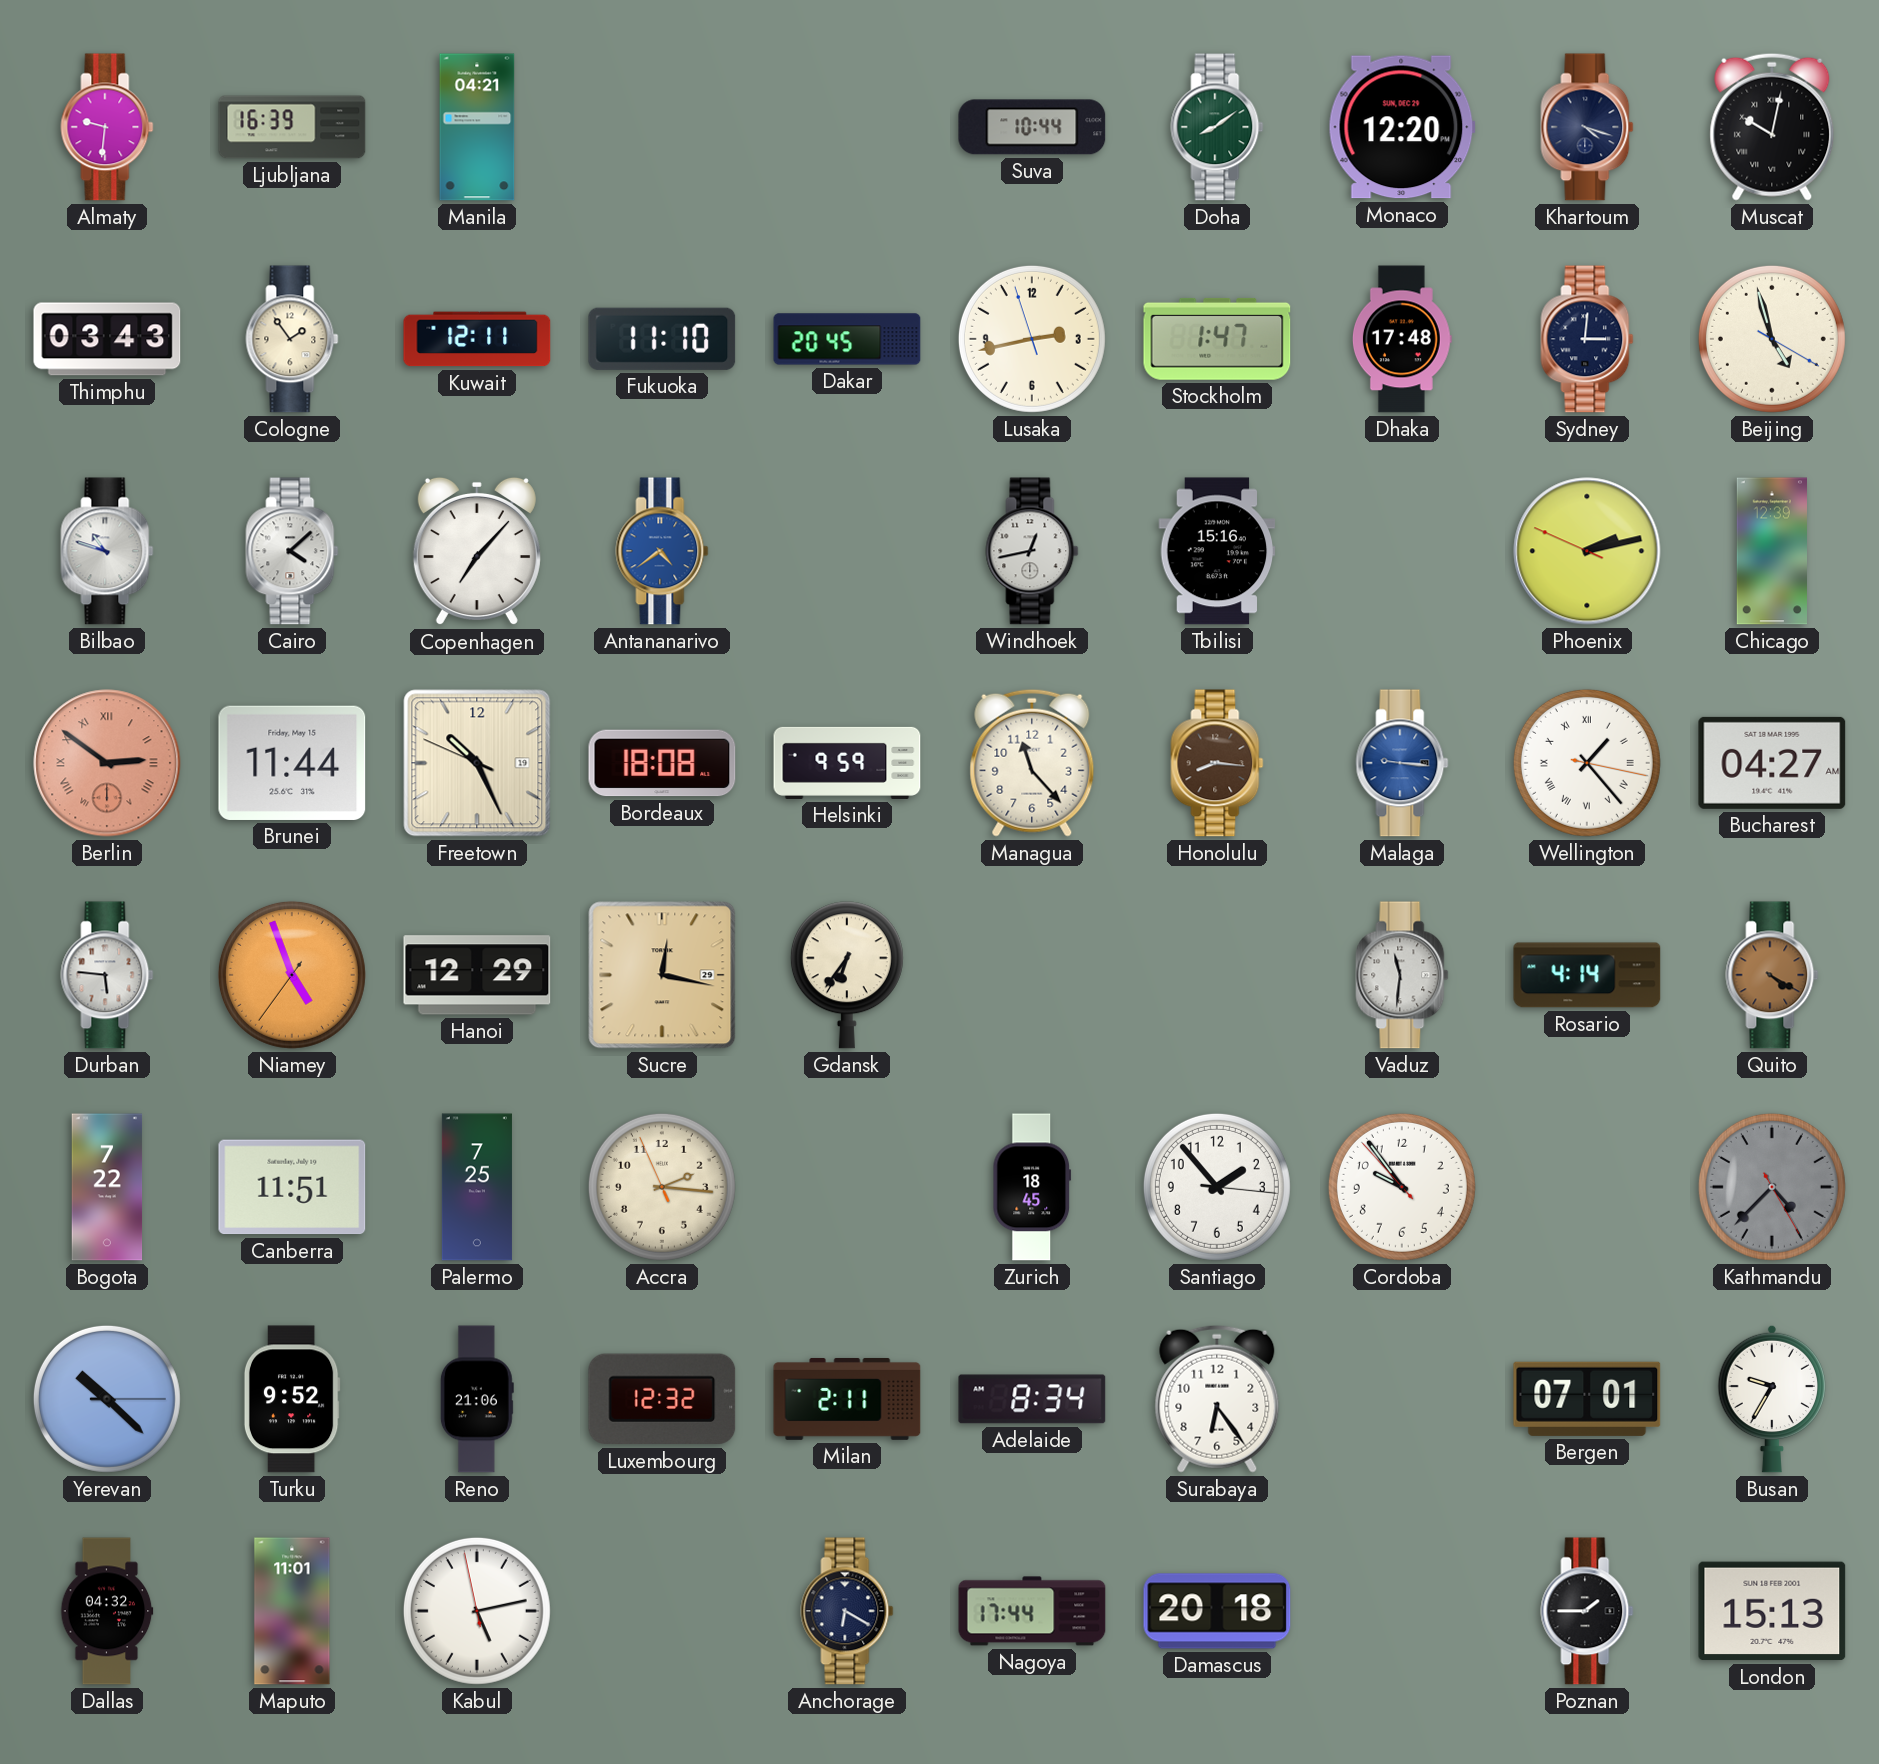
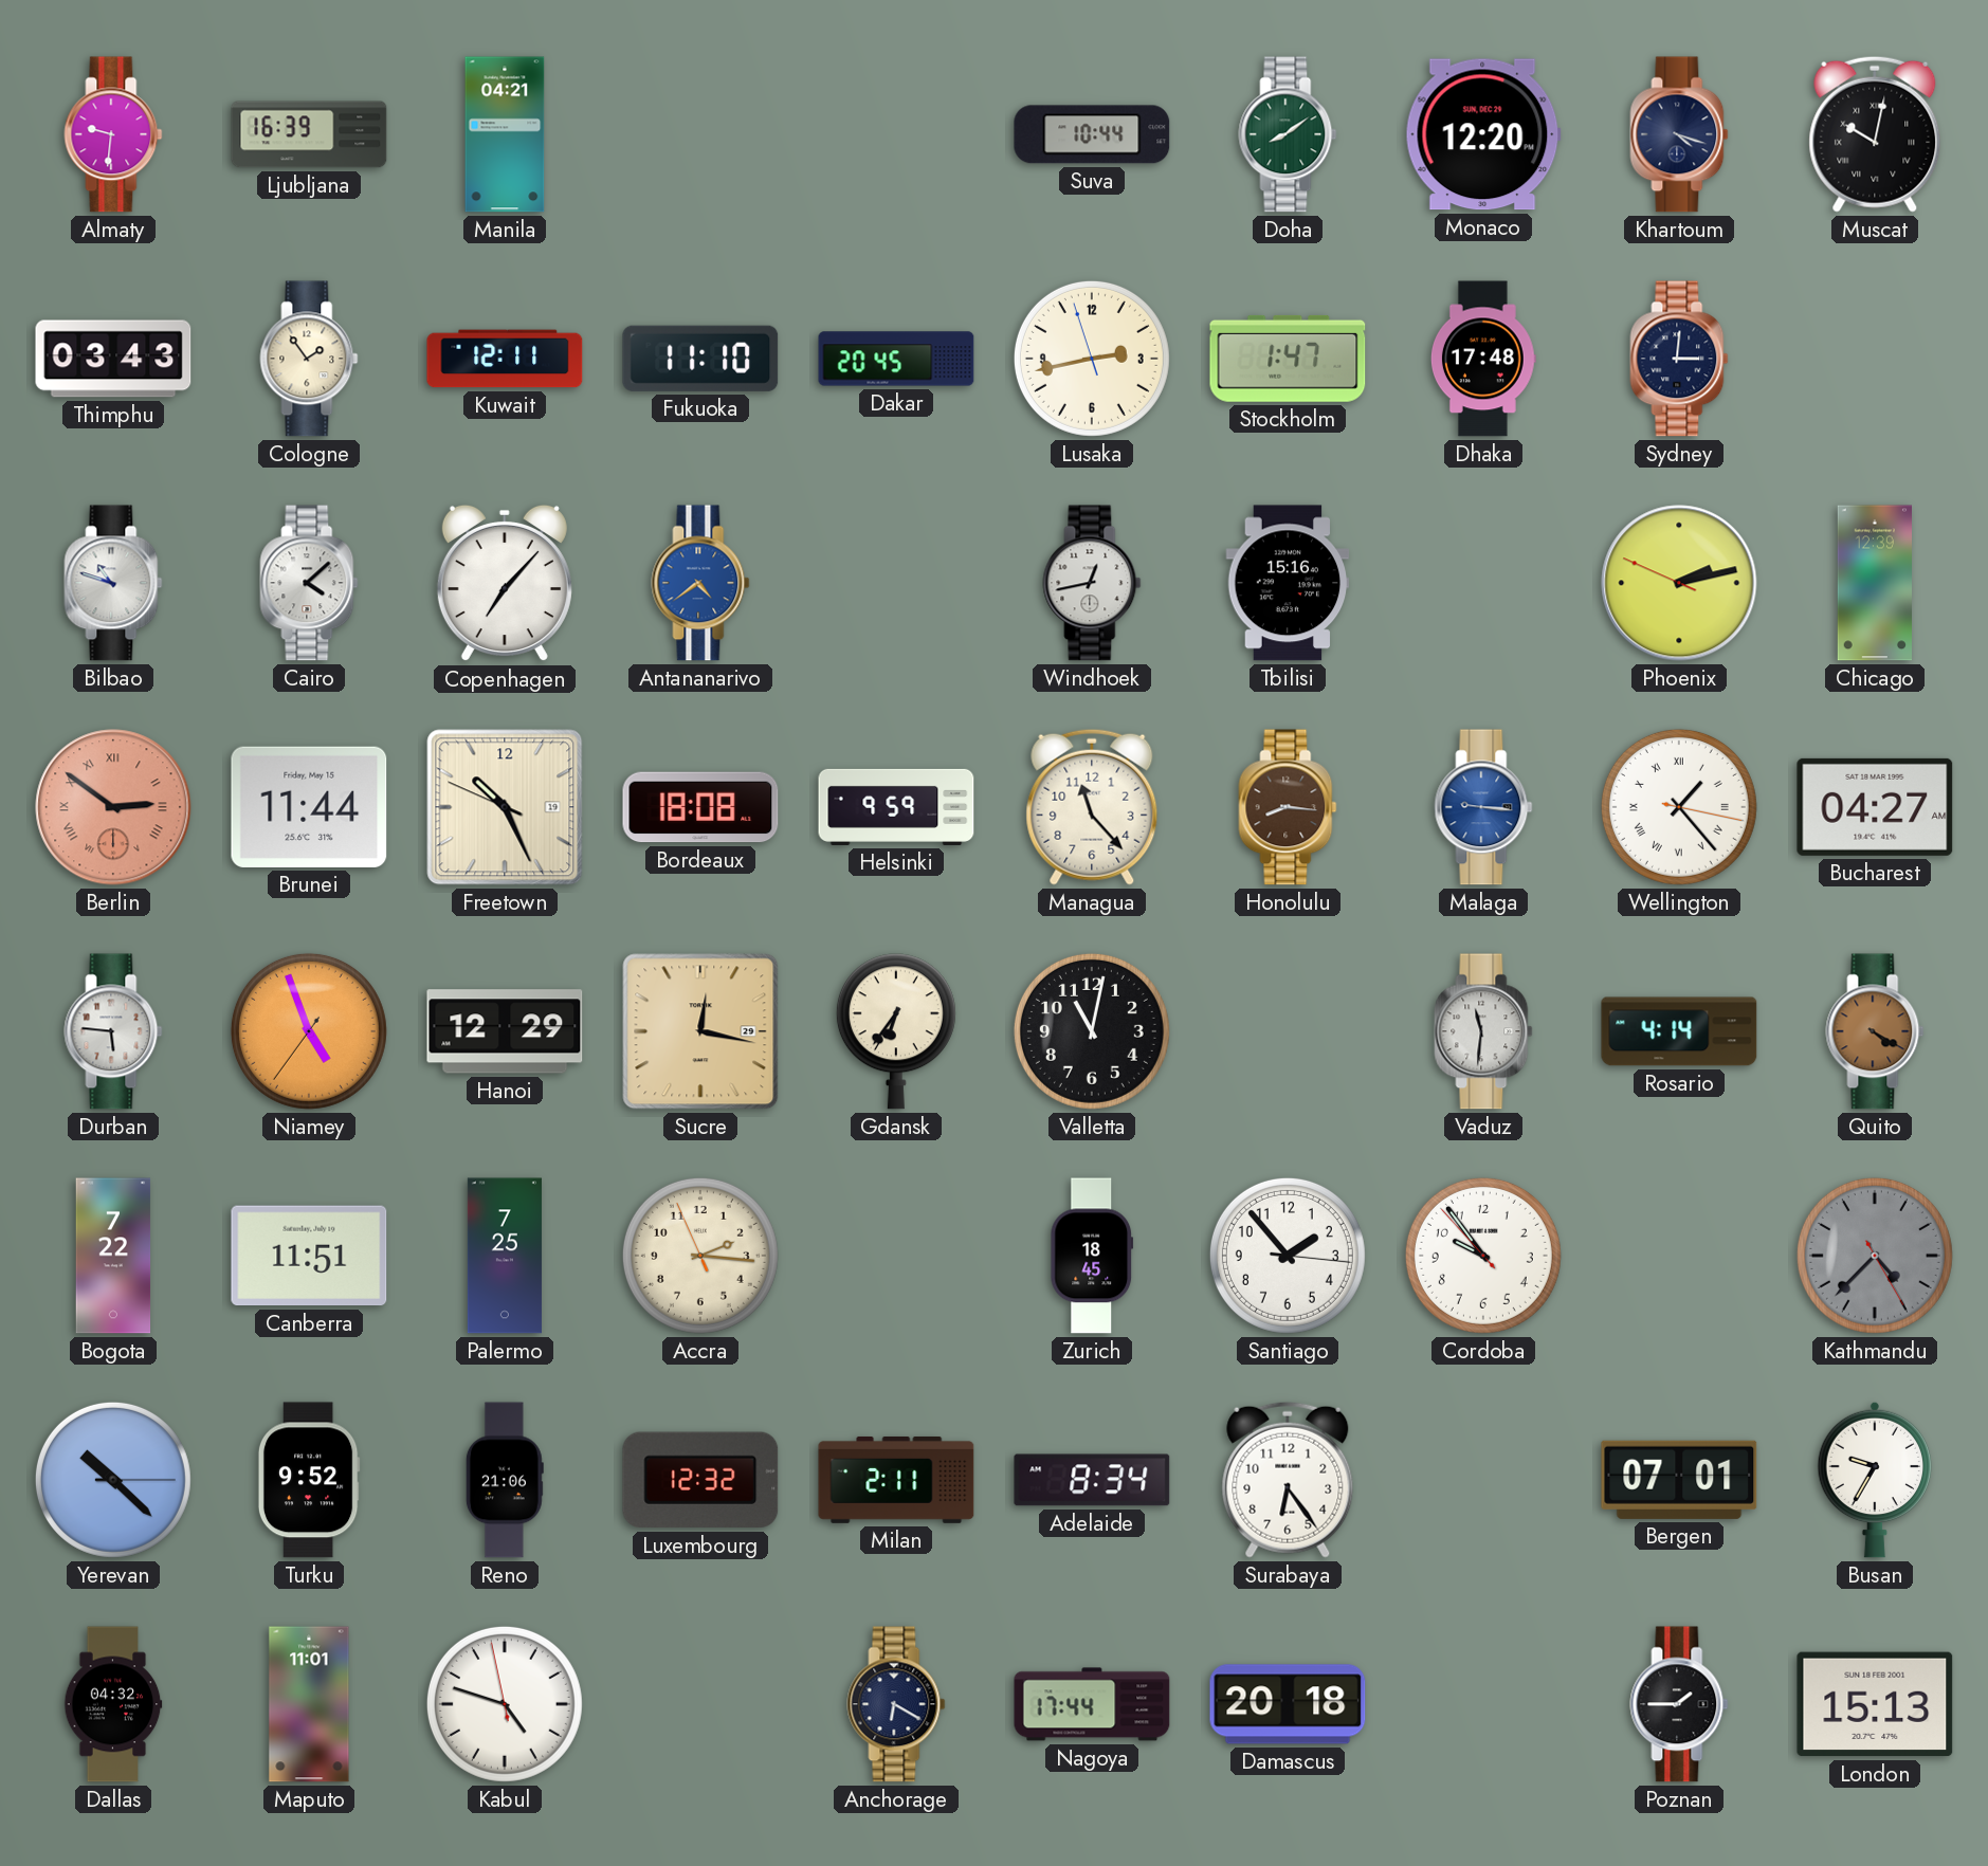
Beijing: 4:57 -> none
Valletta: none -> 11:02
Kabul: 5:12 -> 4:47
